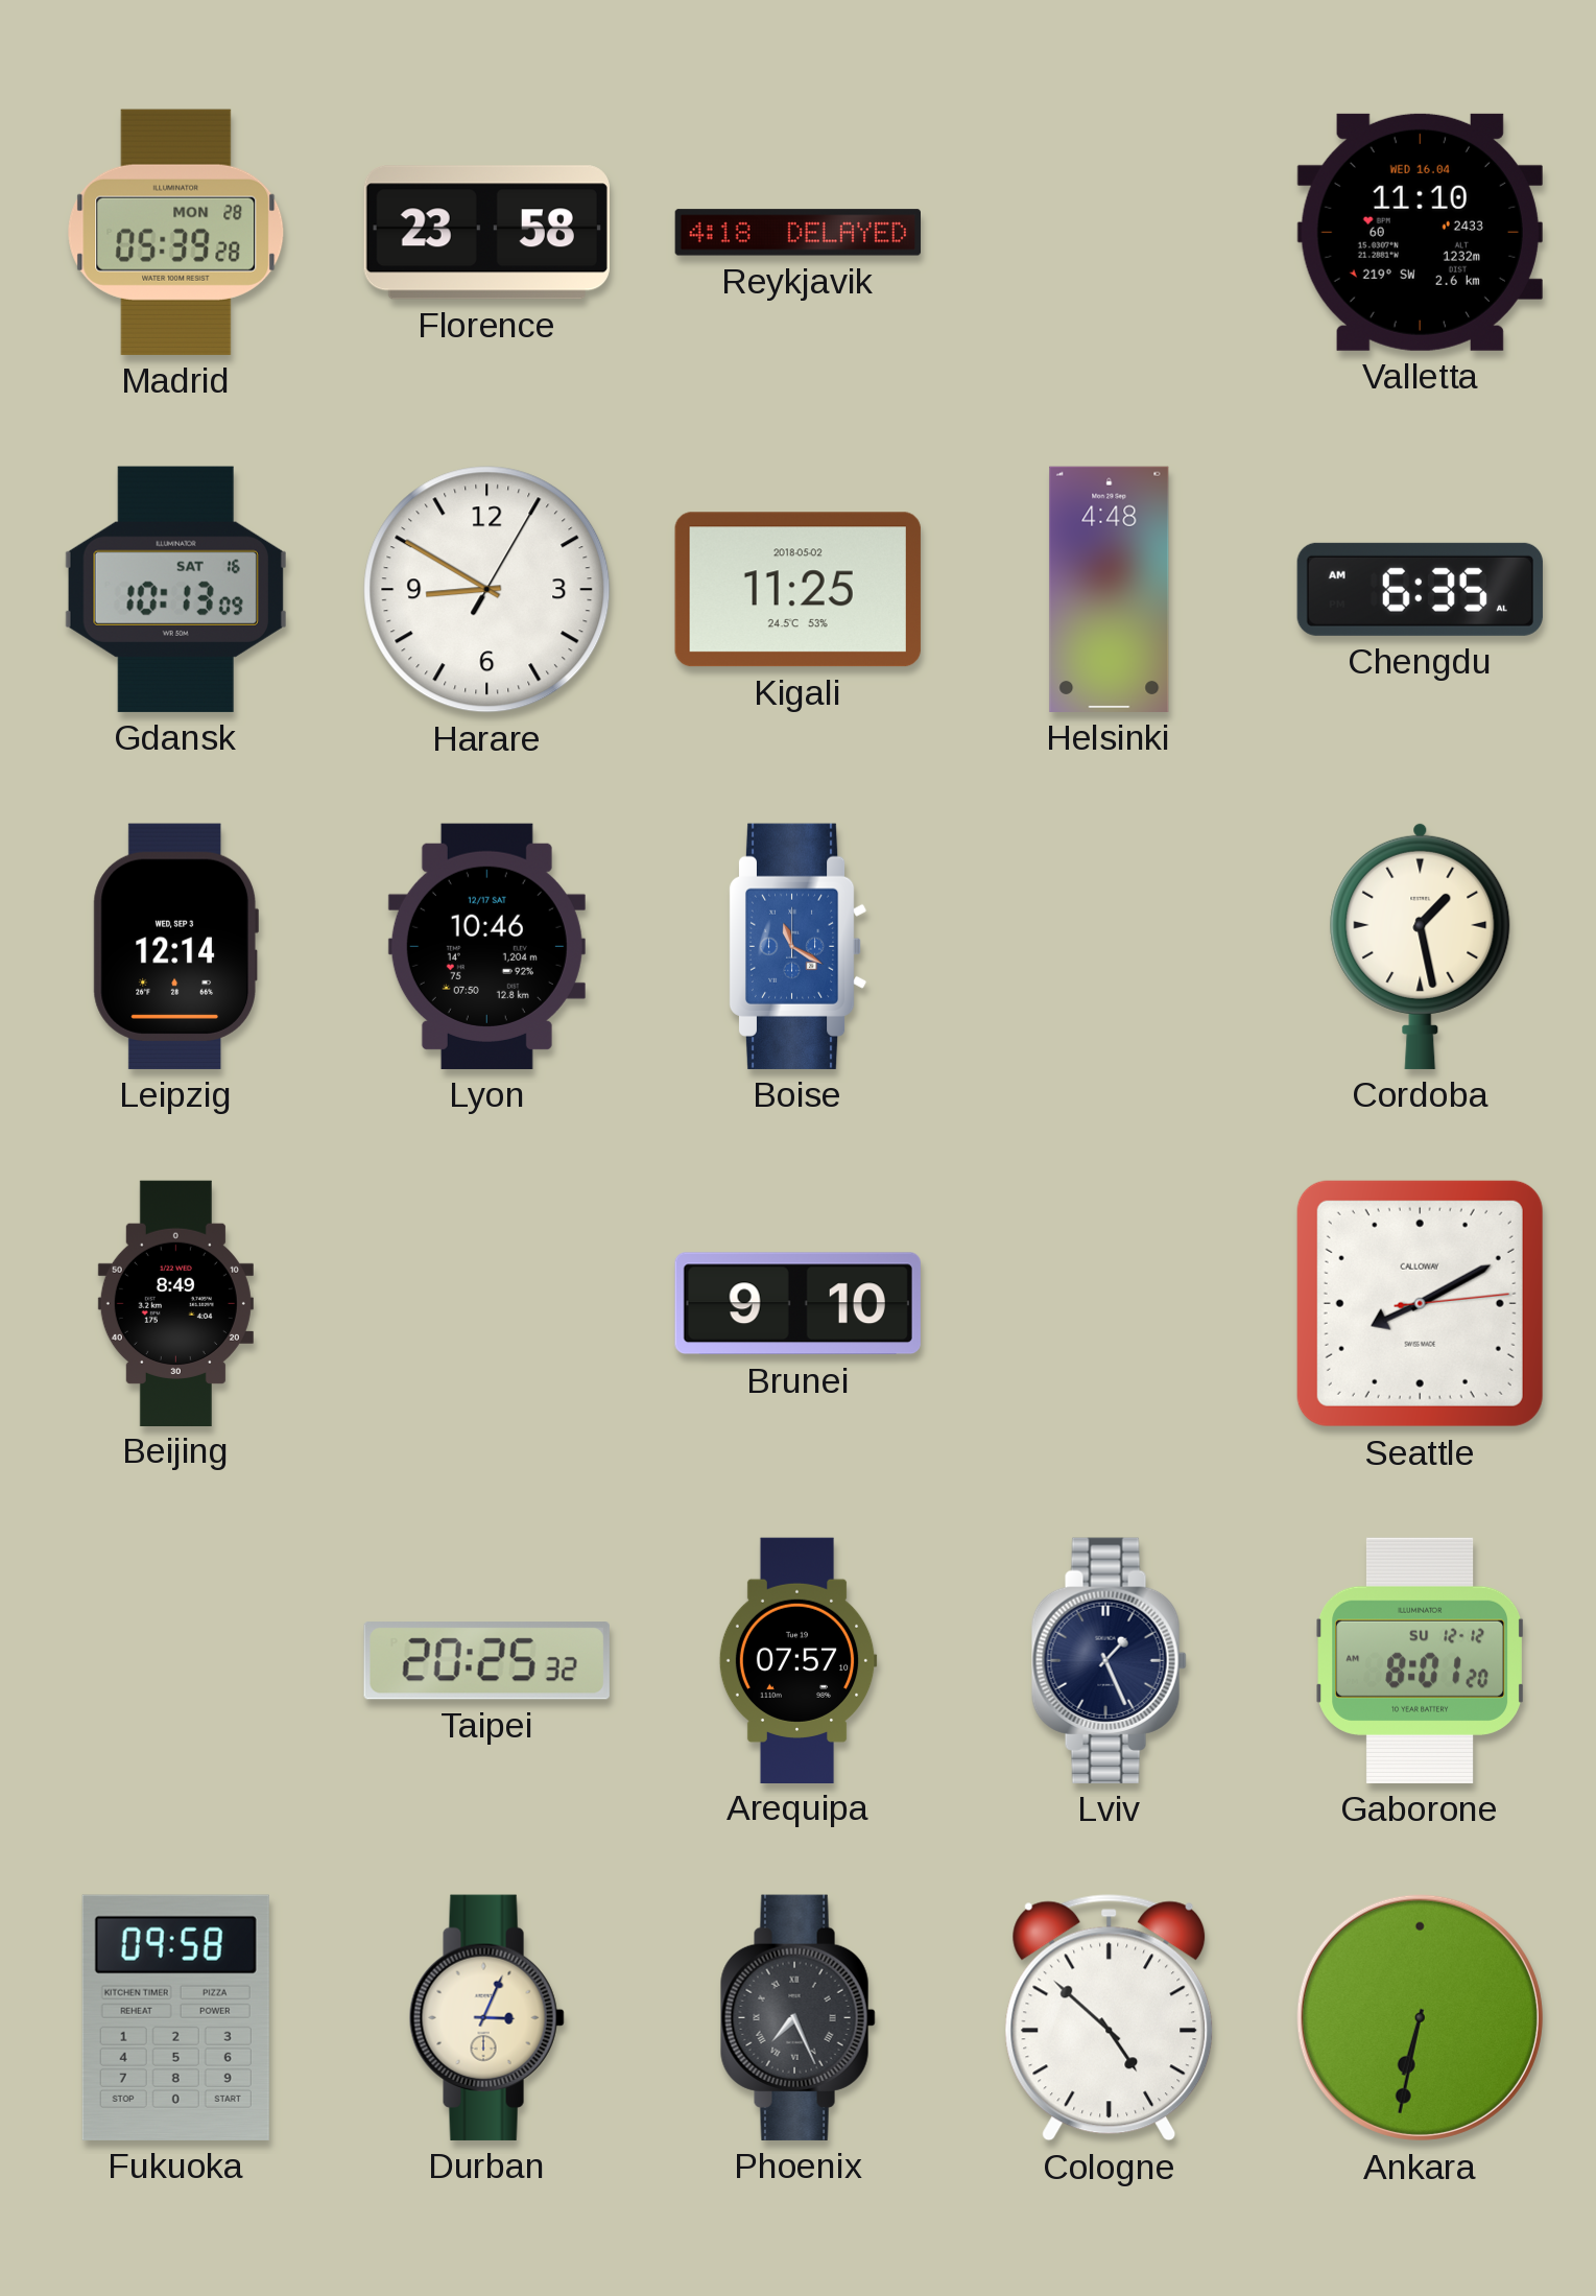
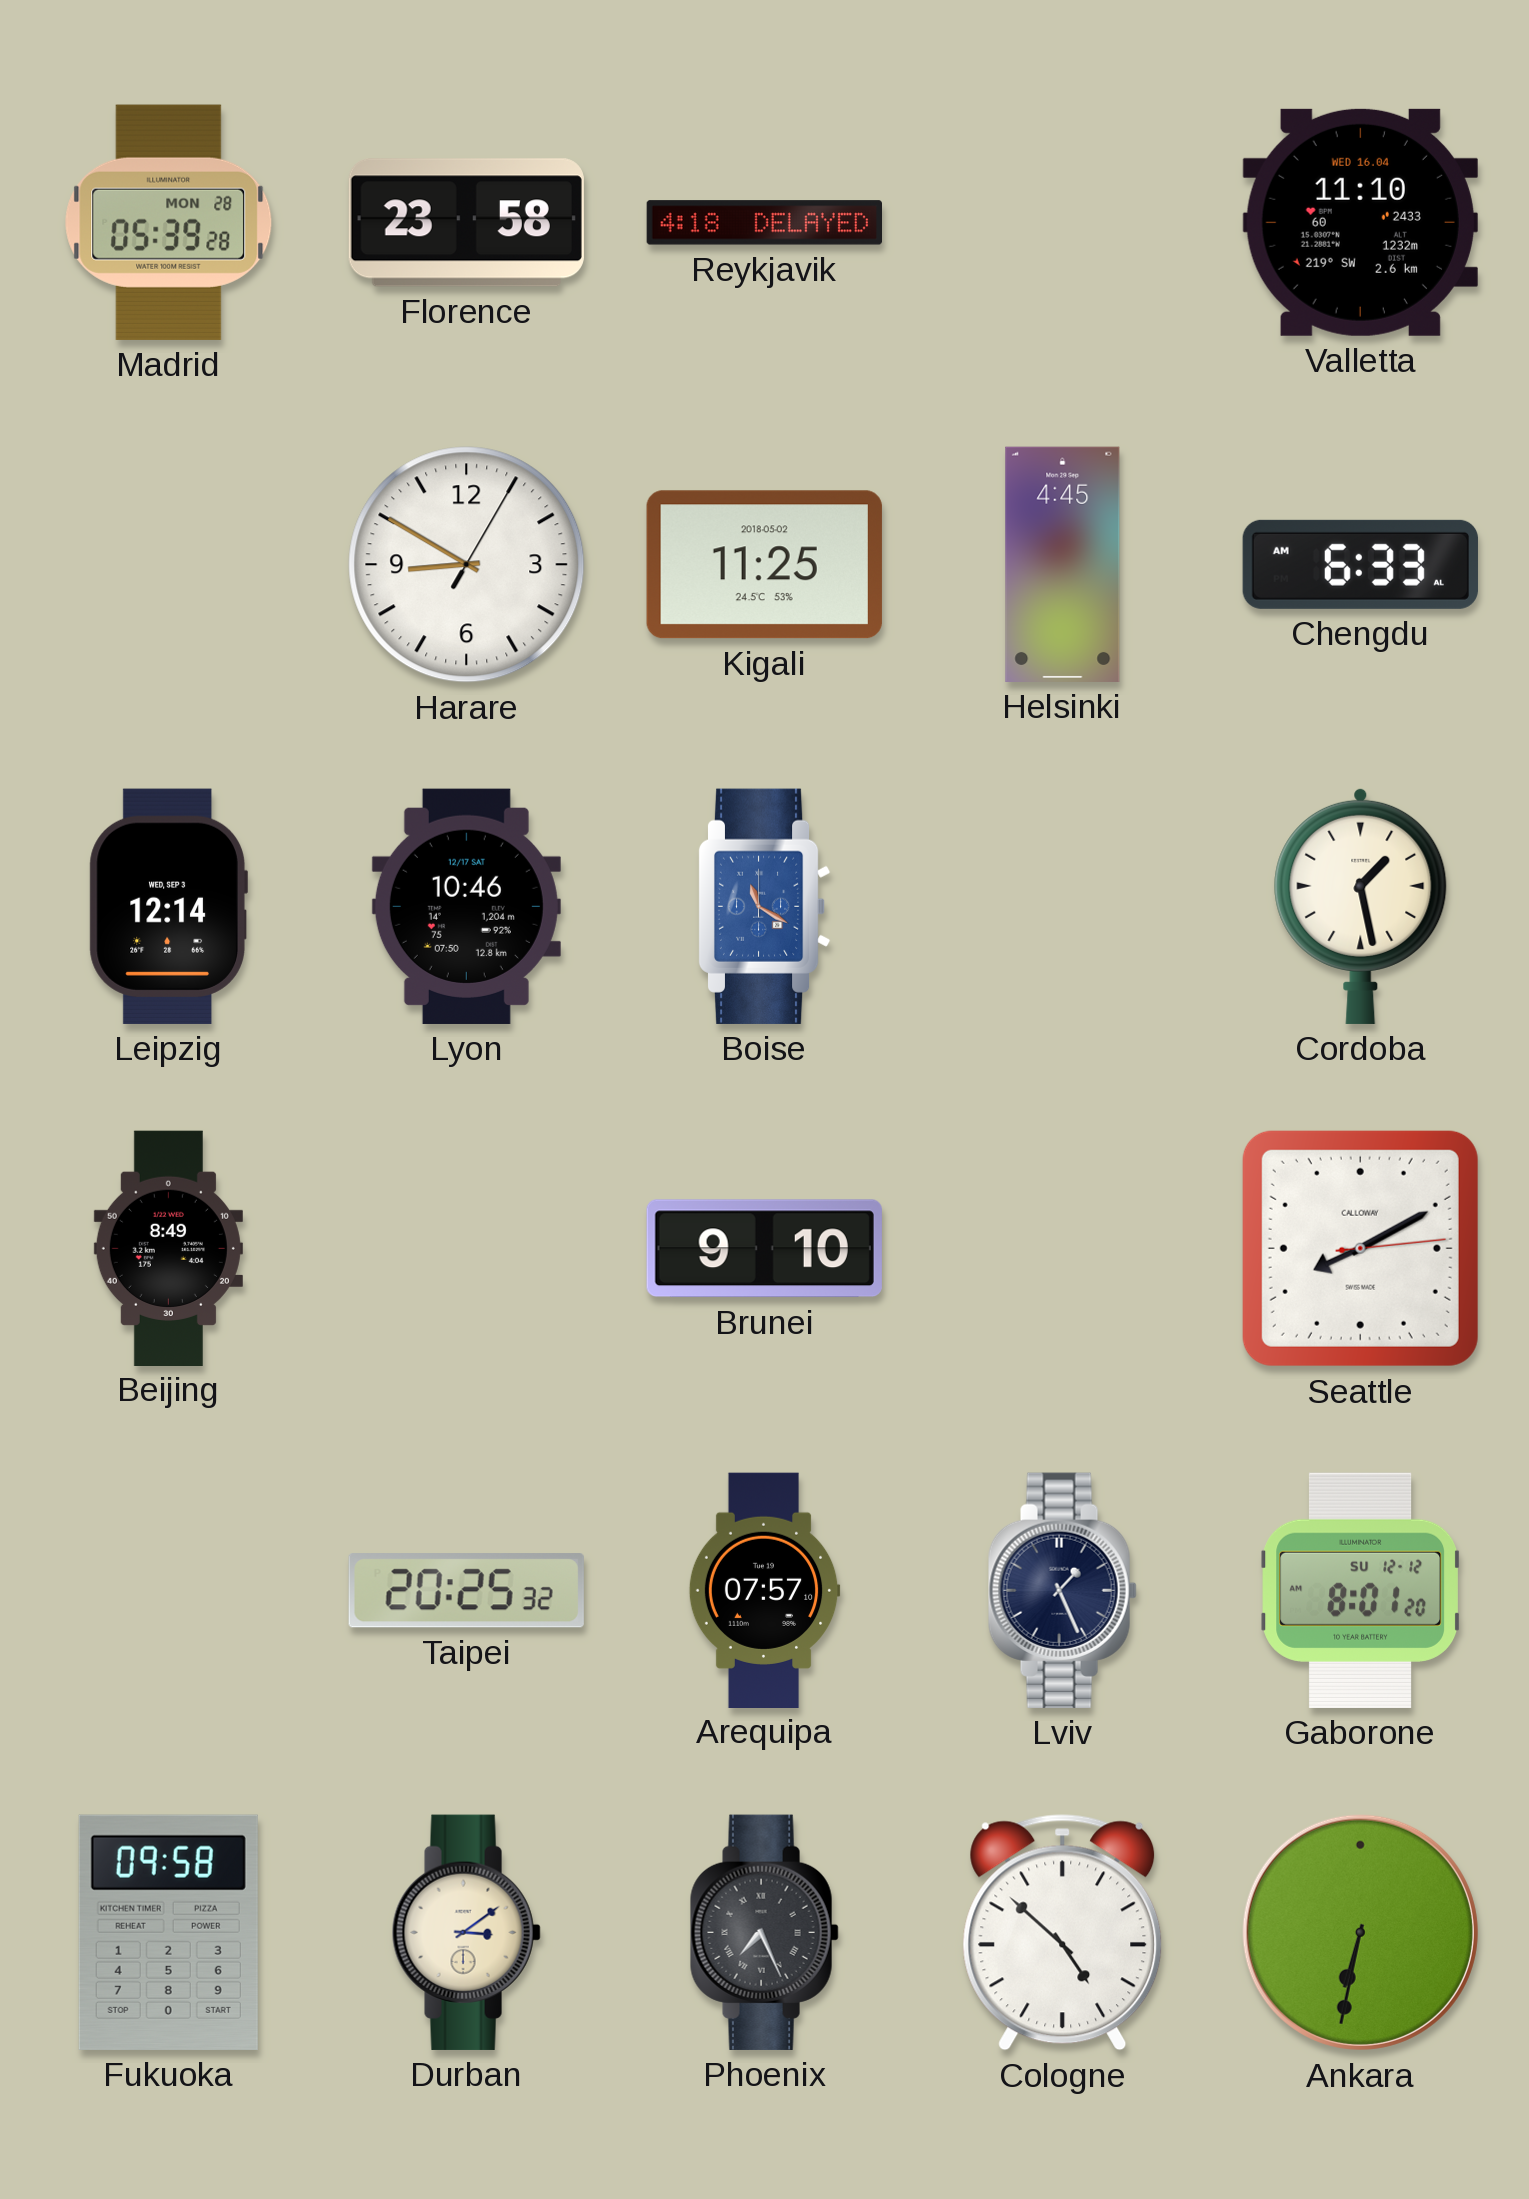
Gdansk: 10:13 -> none
Helsinki: 4:48 -> 4:45
Chengdu: 6:35 -> 6:33
Durban: 3:04 -> 3:09
